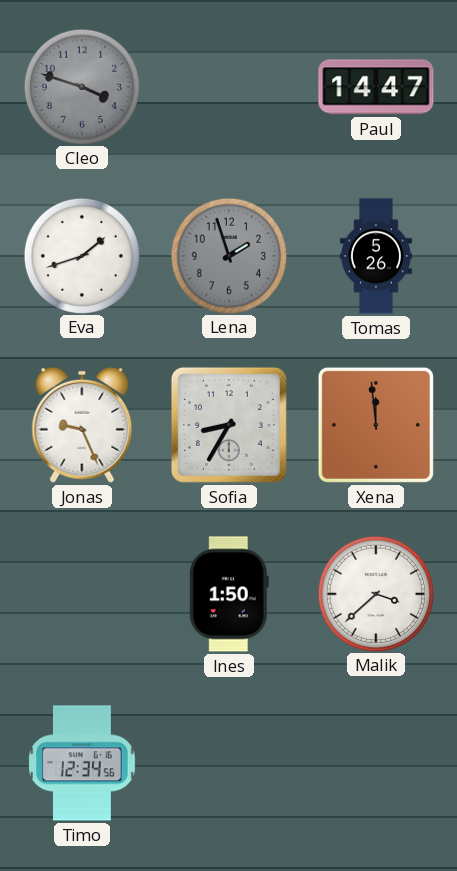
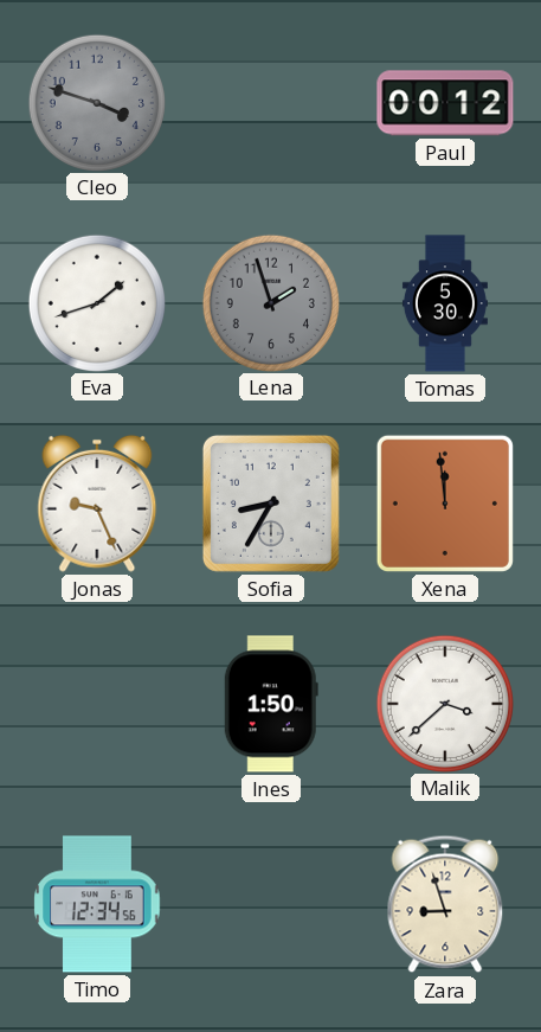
Paul: 14:47 -> 00:12
Tomas: 5:26 -> 5:30
Zara: none -> 8:57
